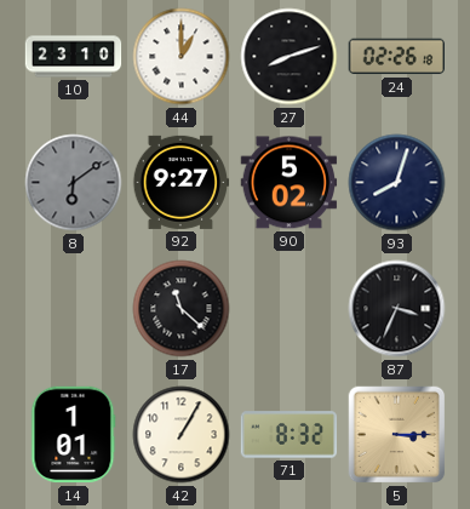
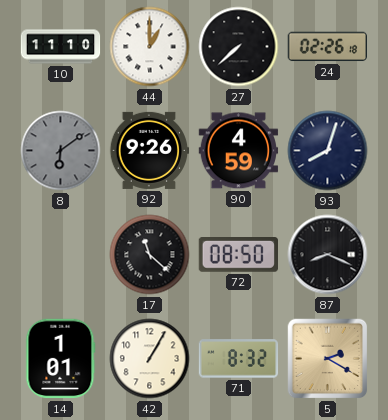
10: 23:10 -> 11:10
27: 8:12 -> 7:38
92: 9:27 -> 9:26
90: 5:02 -> 4:59
72: none -> 08:50
87: 3:34 -> 8:19
5: 3:15 -> 2:20
